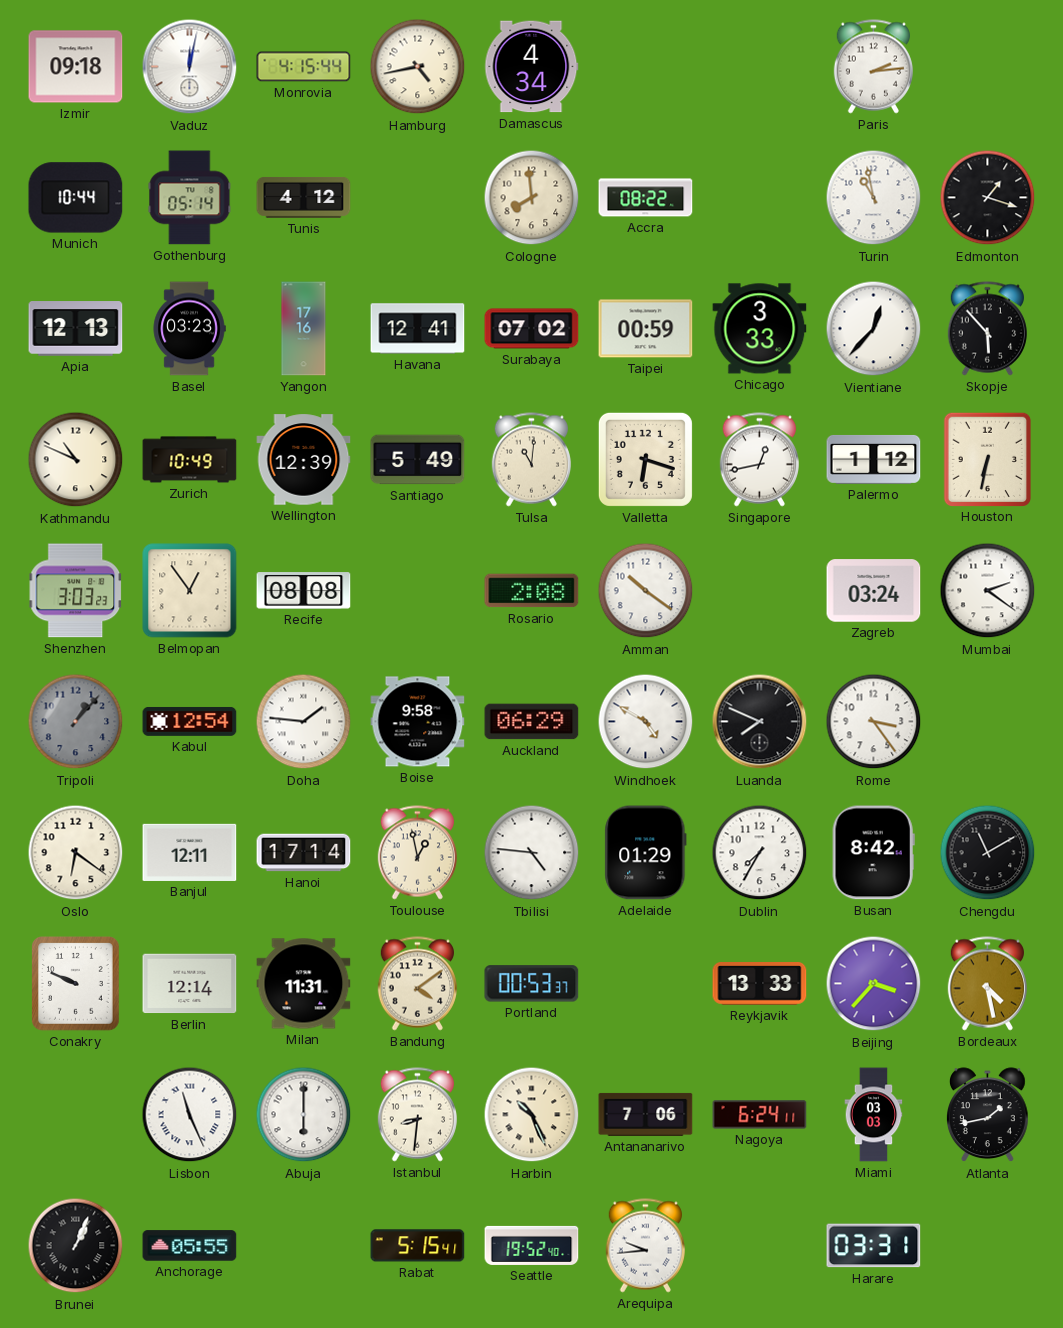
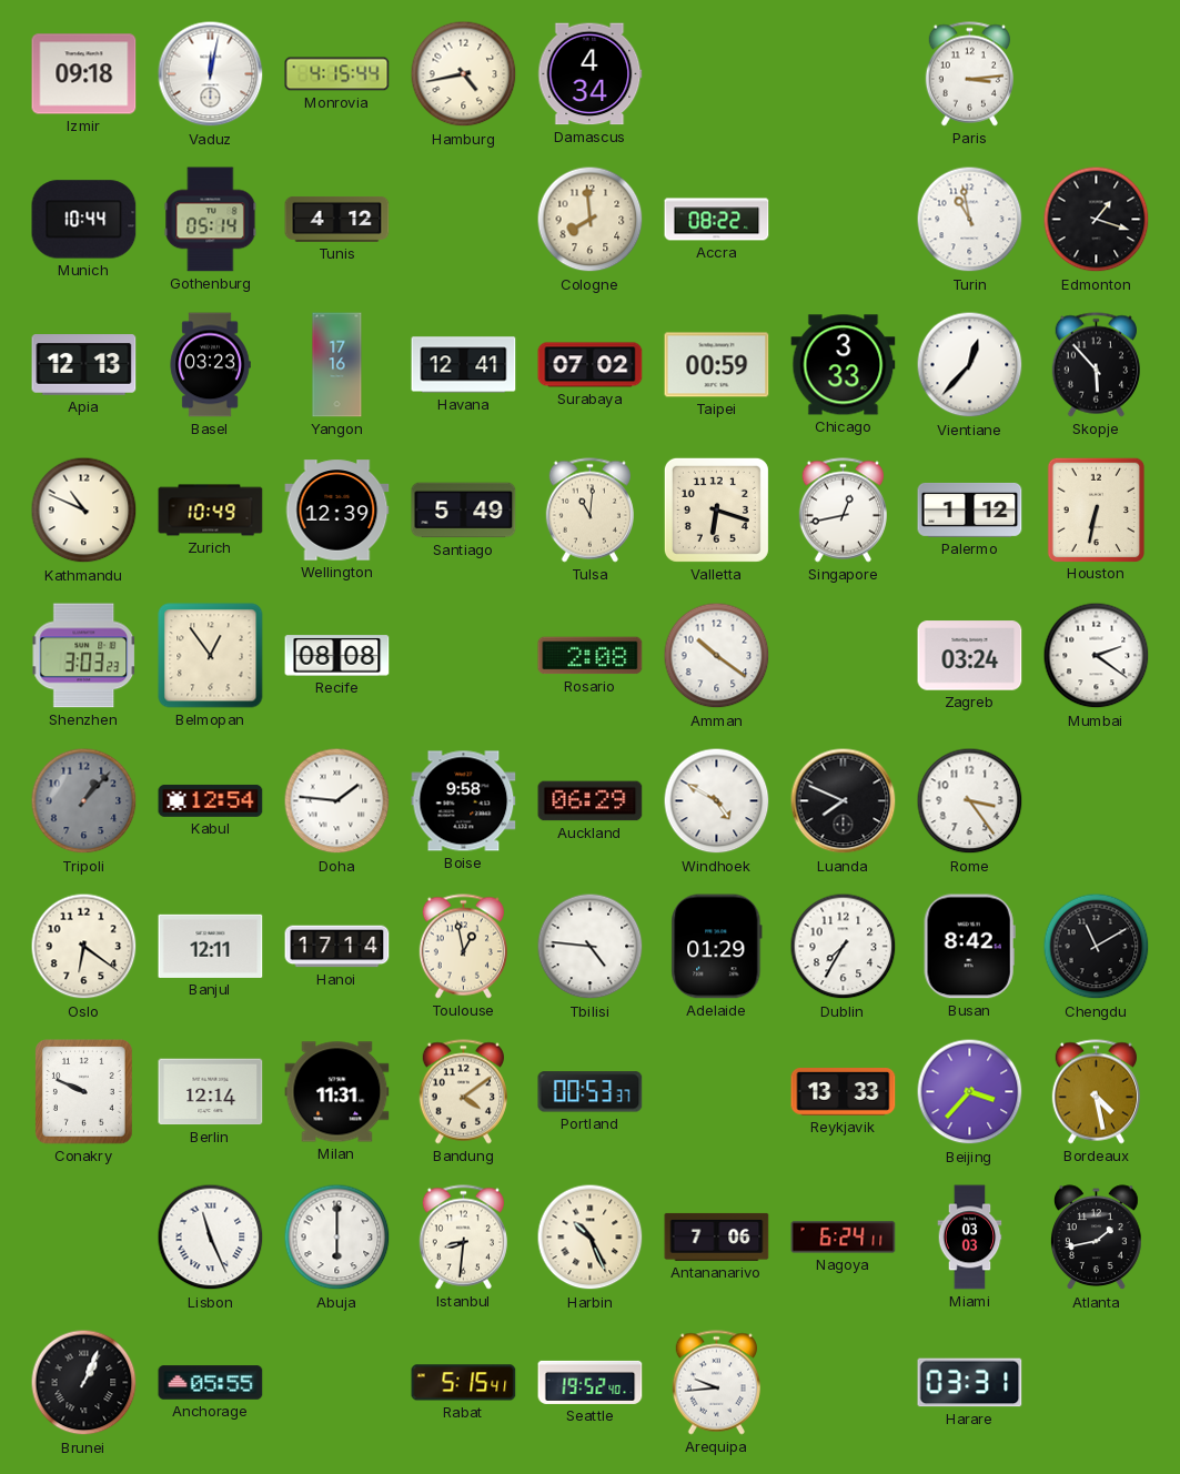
Paris: 2:14 -> 3:14
